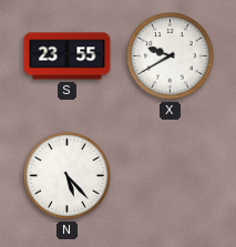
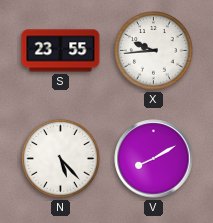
X: 9:40 -> 9:44
V: none -> 8:10
